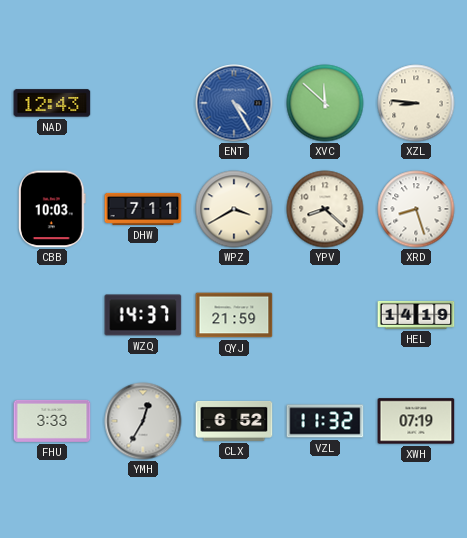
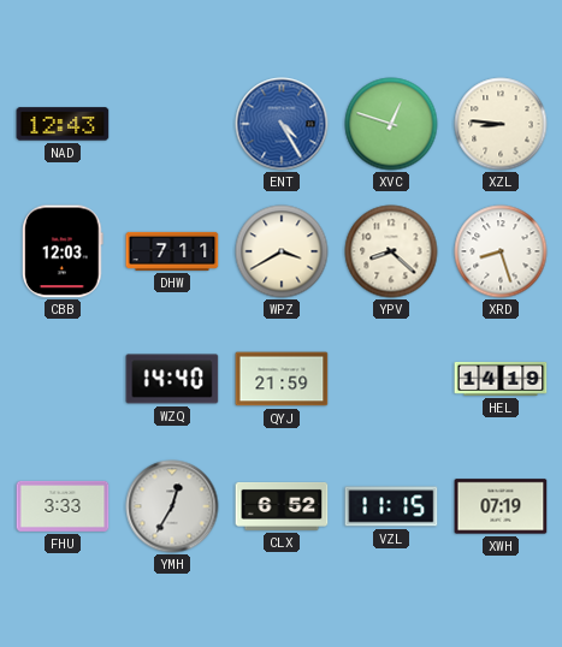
XVC: 11:52 -> 12:48
CBB: 10:03 -> 12:03
WZQ: 14:37 -> 14:40
VZL: 11:32 -> 11:15
